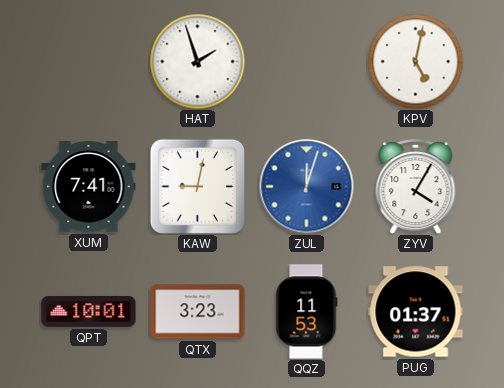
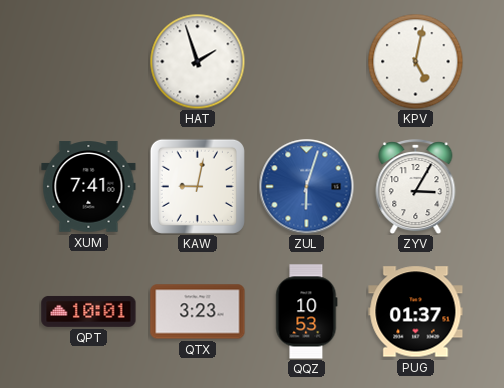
ZUL: 12:03 -> 6:03
ZYV: 4:05 -> 3:05
QQZ: 11:53 -> 10:53
